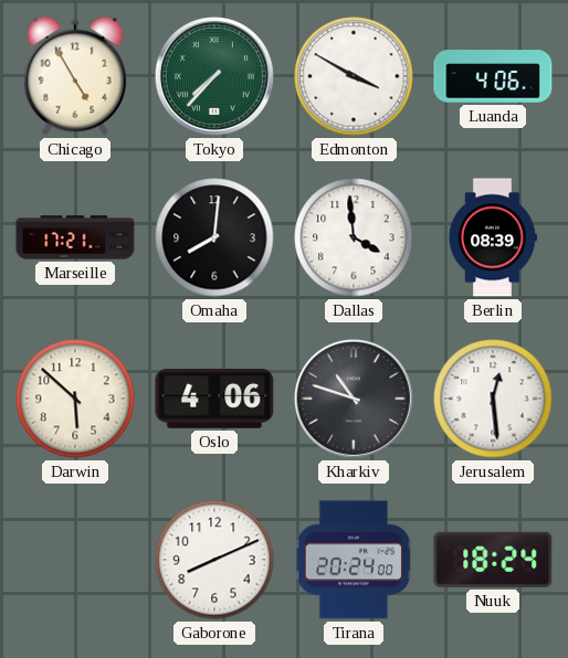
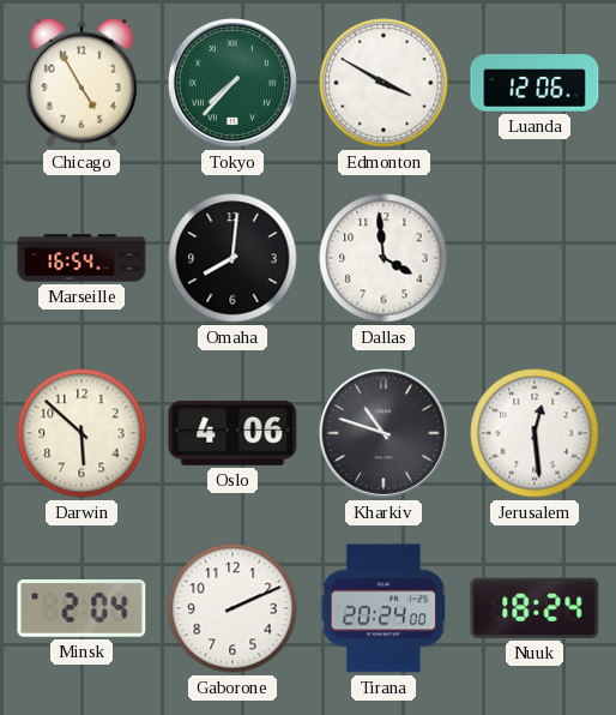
Luanda: 4:06 -> 12:06
Marseille: 17:21 -> 16:54
Berlin: 08:39 -> none
Minsk: none -> 2:04
Gaborone: 8:11 -> 2:11
